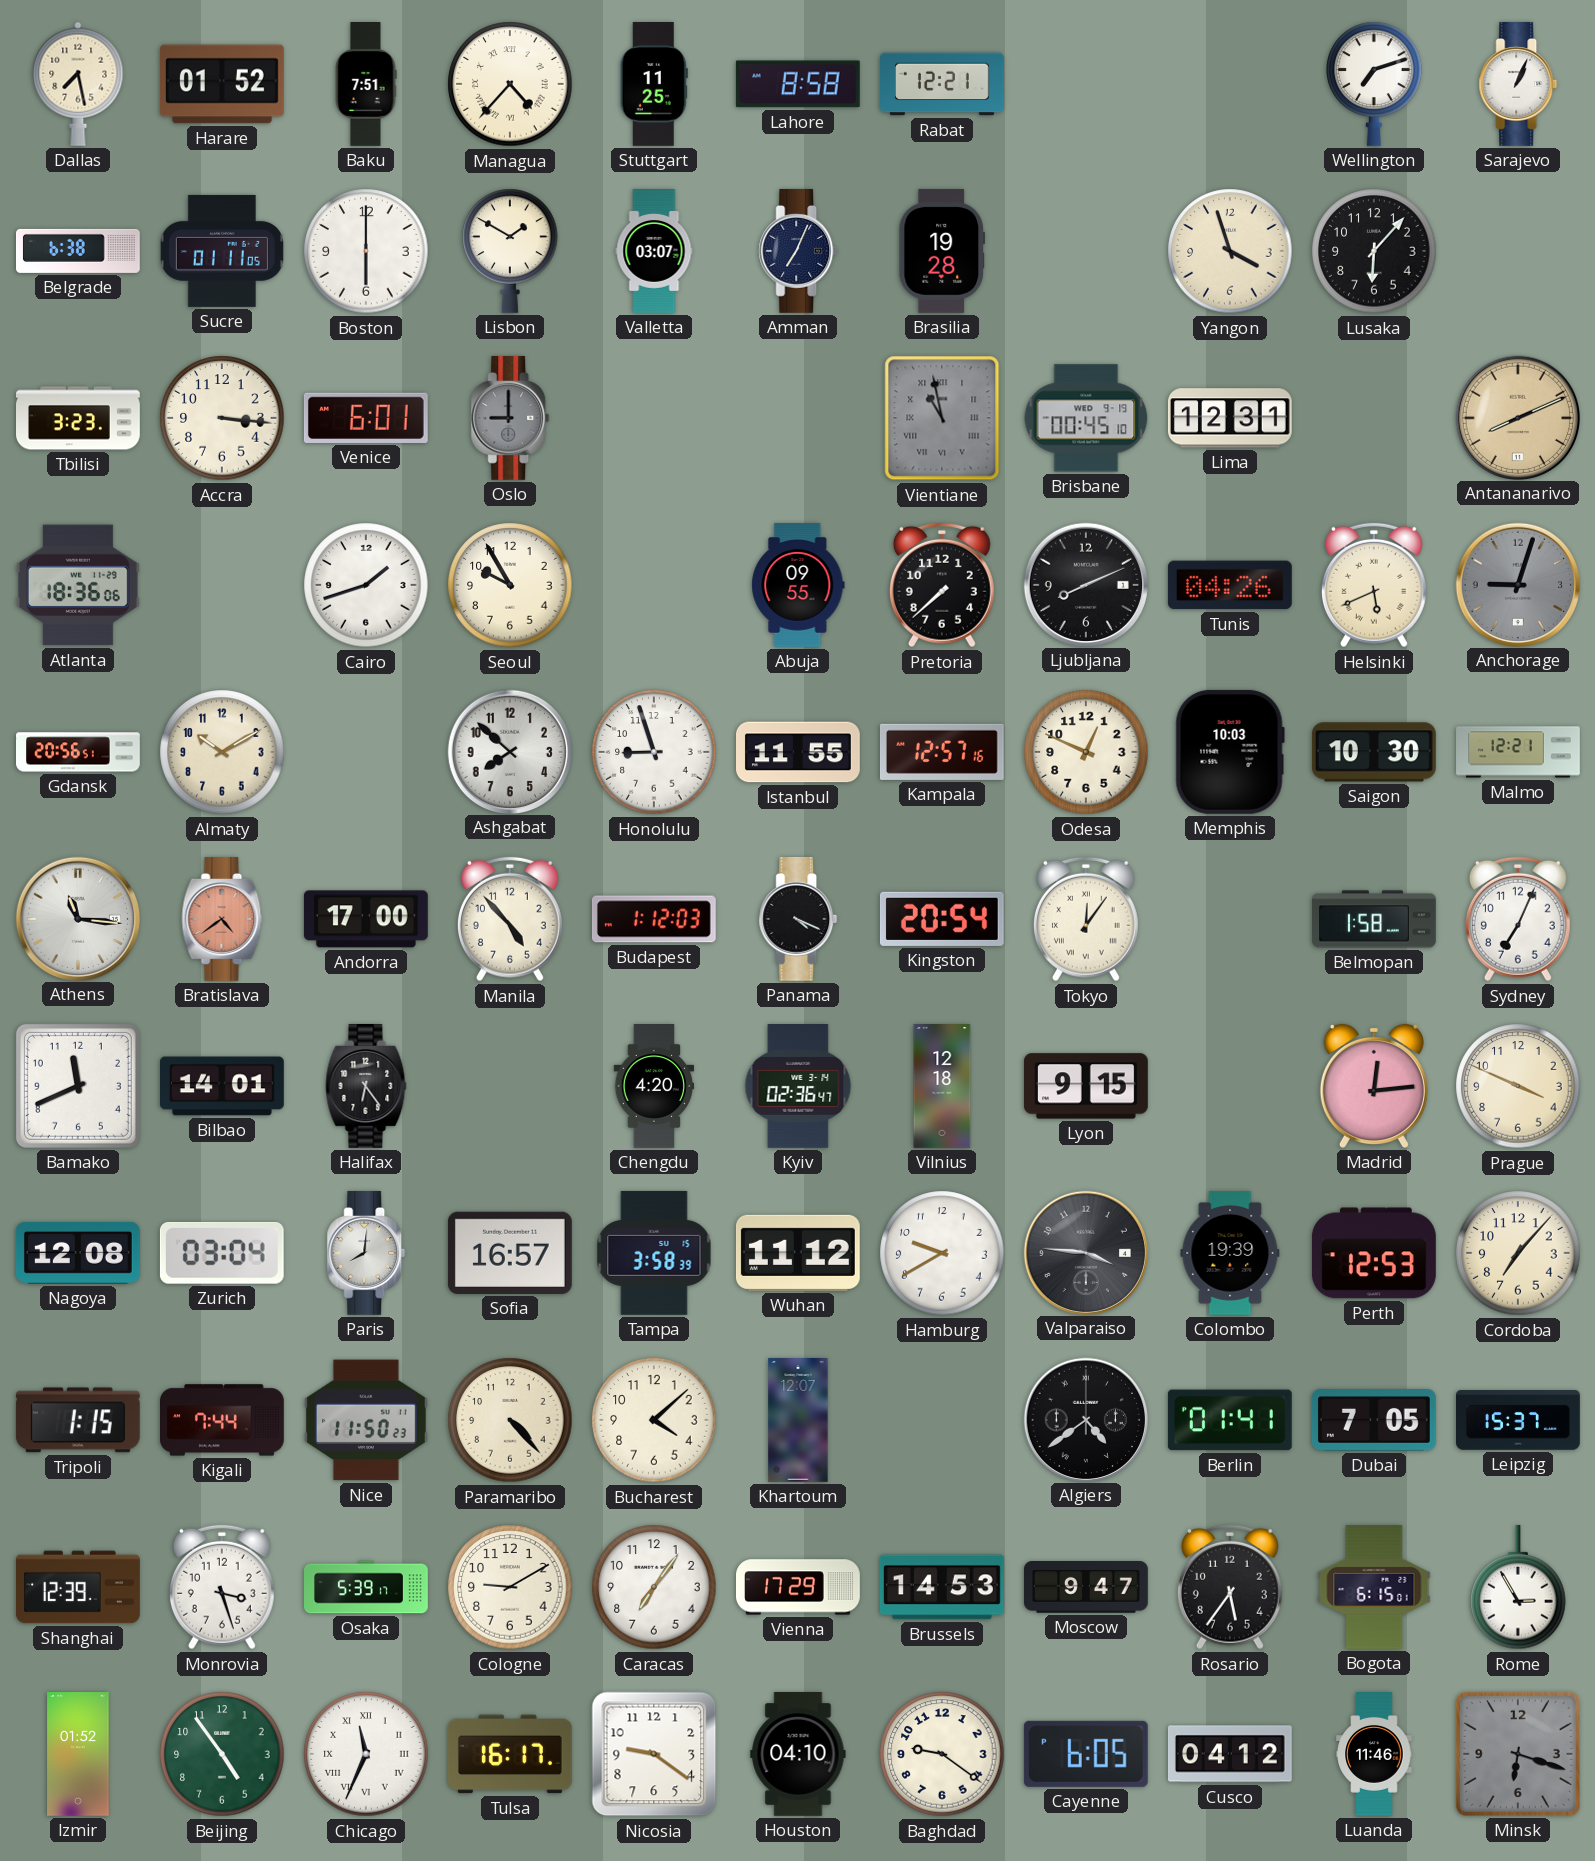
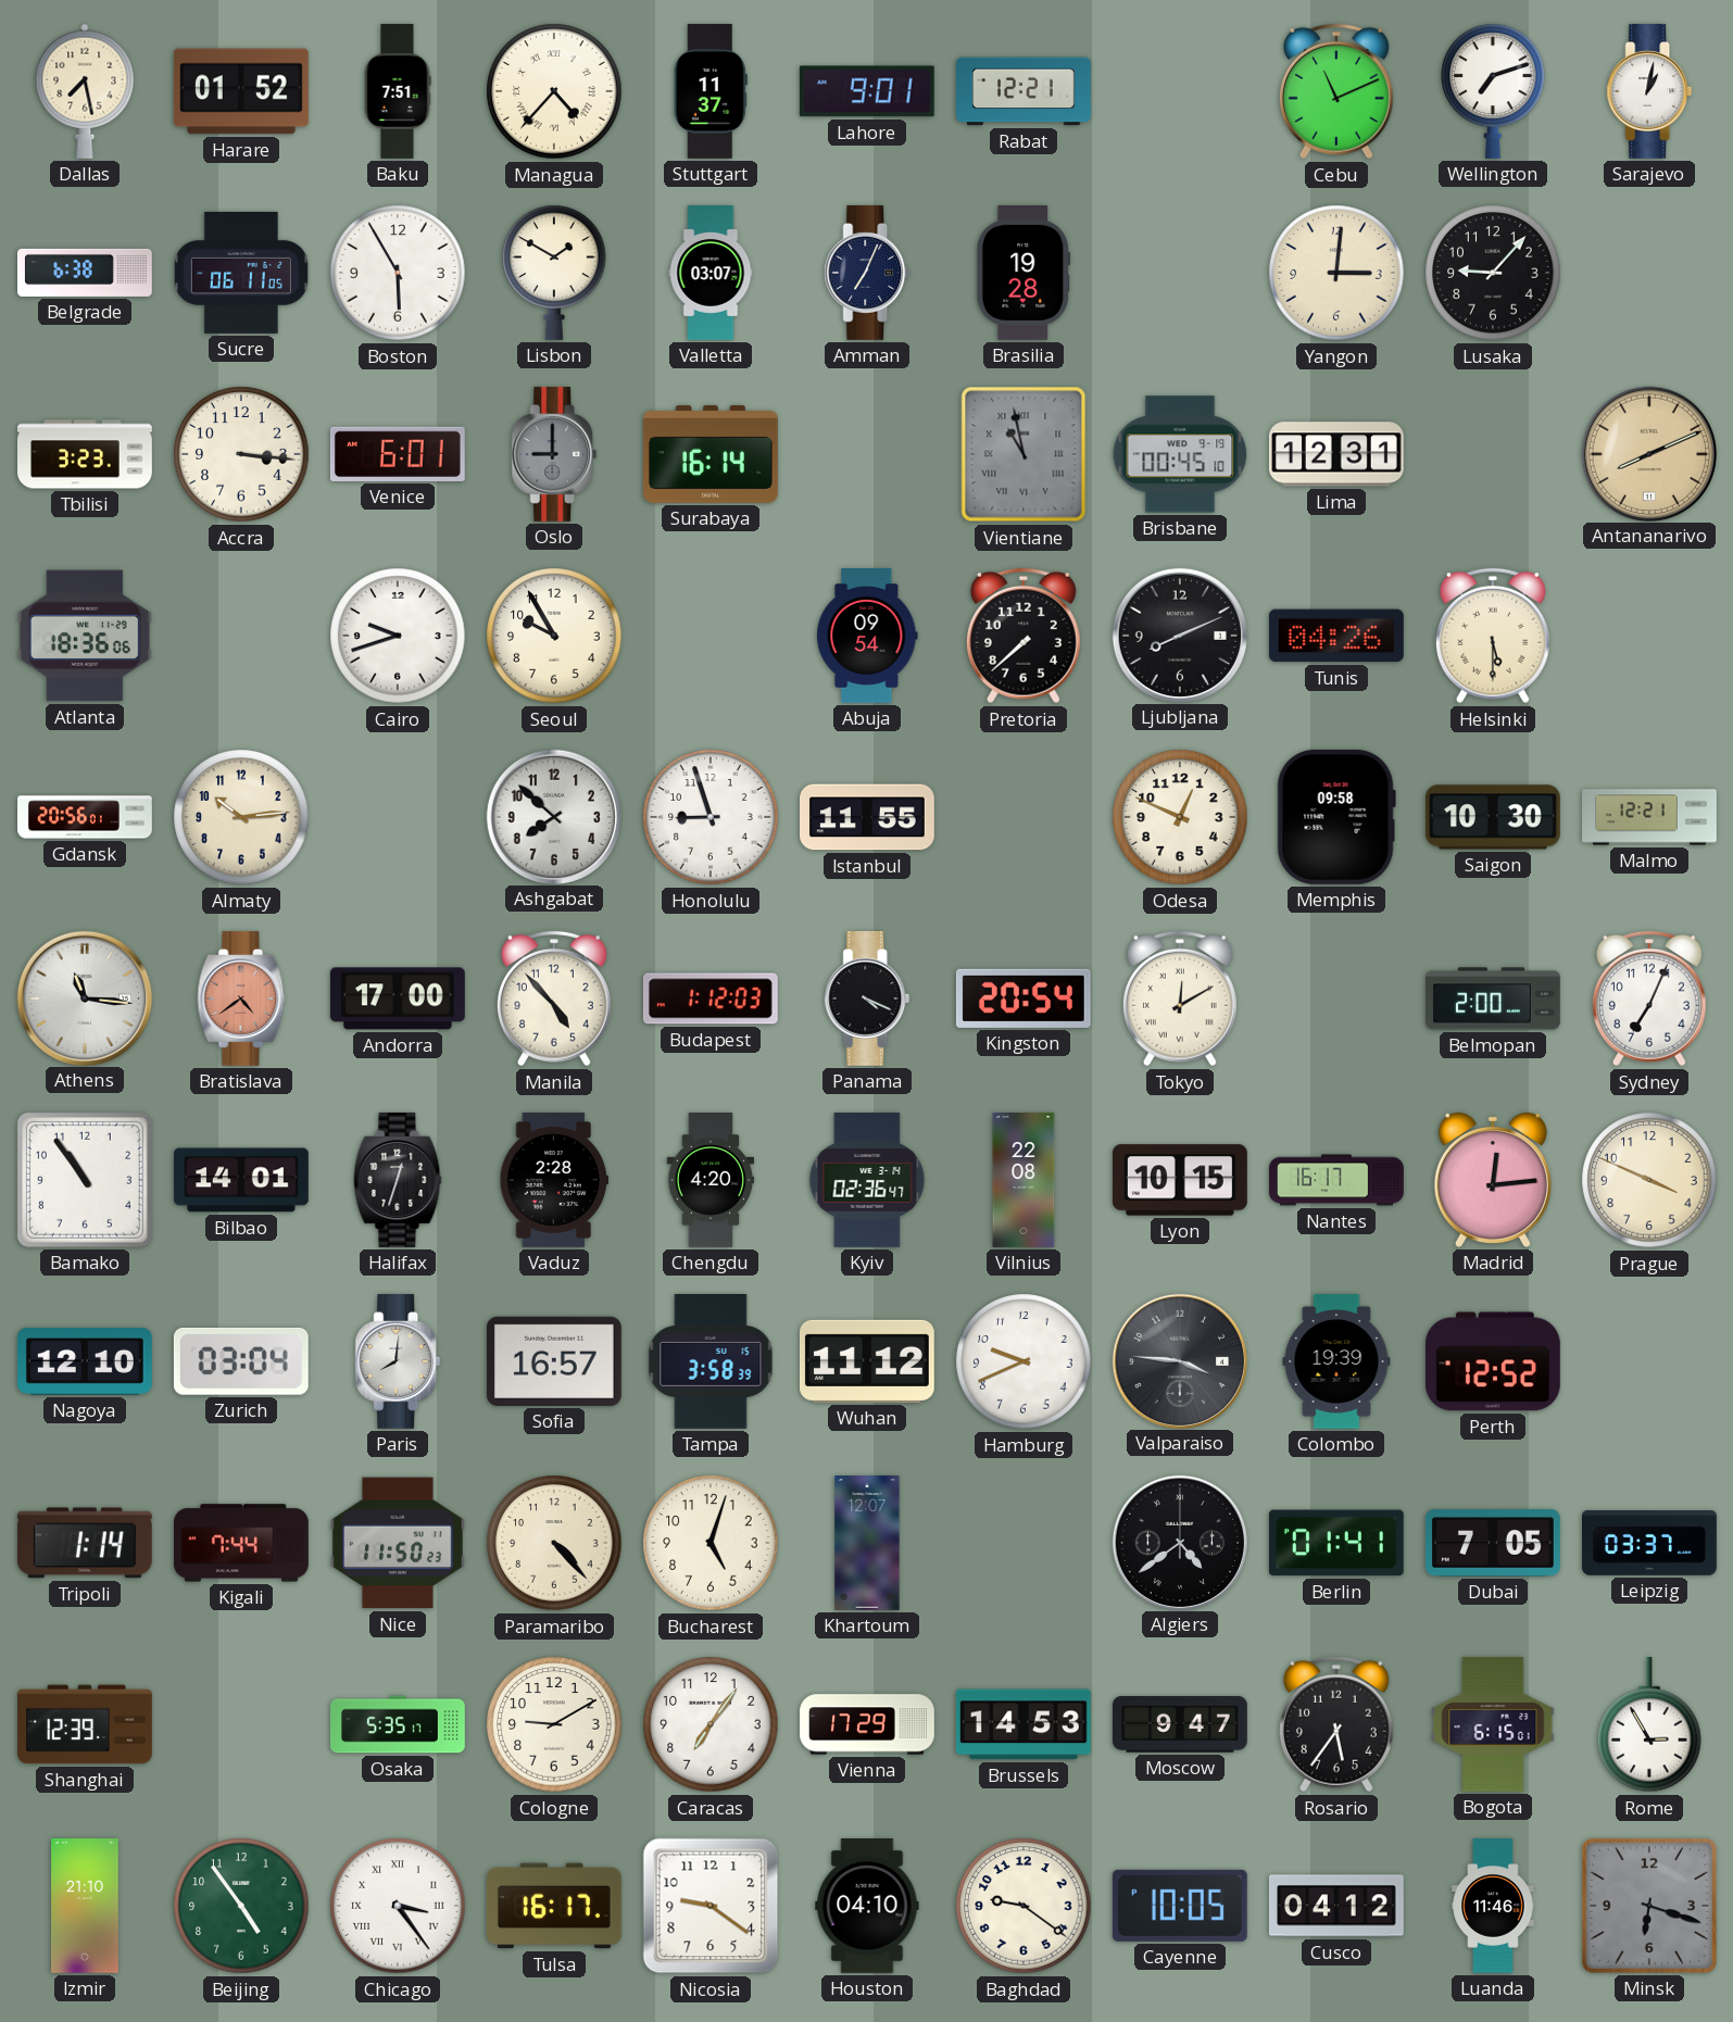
Stuttgart: 11:25 -> 11:37
Lahore: 8:58 -> 9:01
Cebu: none -> 11:11
Sarajevo: 1:04 -> 1:02
Sucre: 01:11 -> 06:11
Boston: 6:00 -> 5:55
Yangon: 3:57 -> 3:01
Lusaka: 6:07 -> 9:07
Surabaya: none -> 16:14
Cairo: 1:42 -> 9:42
Abuja: 09:55 -> 09:54
Helsinki: 5:41 -> 5:30
Anchorage: 9:03 -> none
Gdansk: 20:56:51 -> 20:56:01
Almaty: 10:10 -> 10:14
Kampala: 12:57 -> none
Memphis: 10:03 -> 09:58
Tokyo: 12:06 -> 12:10
Belmopan: 1:58 -> 2:00
Bamako: 11:41 -> 10:54
Halifax: 6:24 -> 12:33
Vaduz: none -> 2:28
Vilnius: 12:18 -> 22:08
Lyon: 9:15 -> 10:15
Nantes: none -> 16:17
Nagoya: 12:08 -> 12:10
Hamburg: 9:40 -> 9:41
Perth: 12:53 -> 12:52
Cordoba: 7:07 -> none
Tripoli: 1:15 -> 1:14
Bucharest: 4:08 -> 5:03
Leipzig: 15:37 -> 03:37
Monrovia: 3:27 -> none
Osaka: 5:39 -> 5:35
Izmir: 01:52 -> 21:10
Chicago: 11:34 -> 3:24
Cayenne: 6:05 -> 10:05
